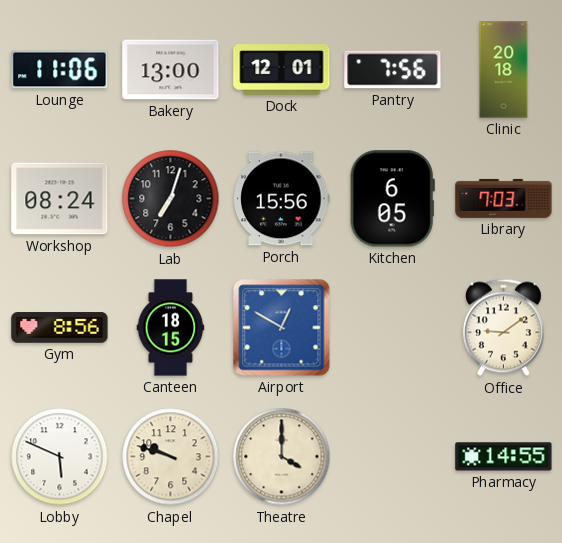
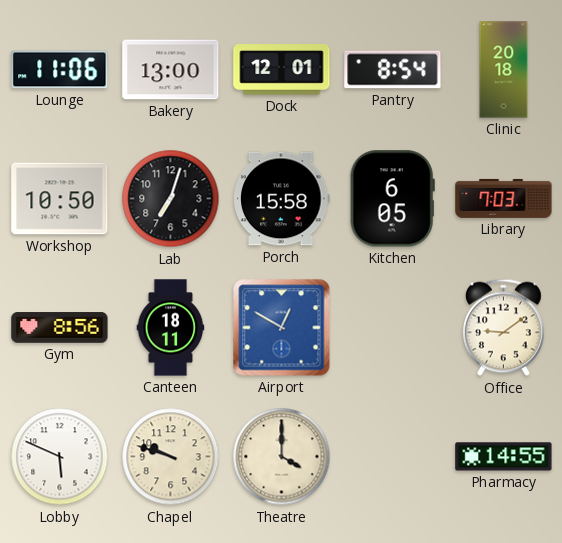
Pantry: 7:56 -> 8:54
Workshop: 08:24 -> 10:50
Porch: 15:56 -> 15:58
Canteen: 18:15 -> 18:11
